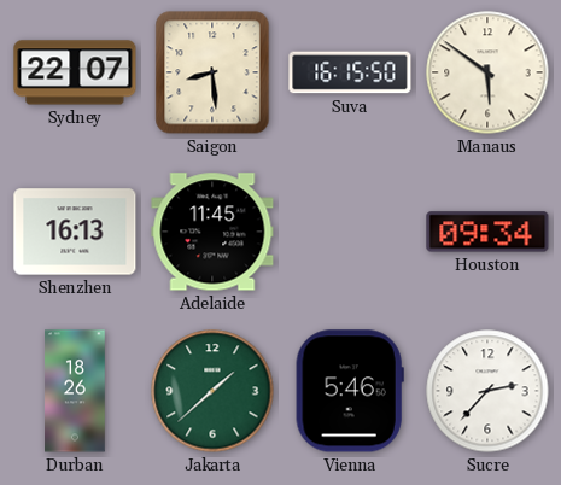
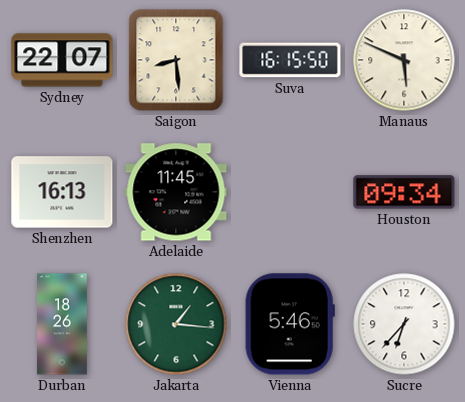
Manaus: 5:51 -> 5:49
Jakarta: 1:38 -> 1:16
Sucre: 2:37 -> 6:37
